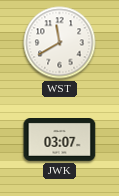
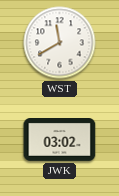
JWK: 03:07 -> 03:02
